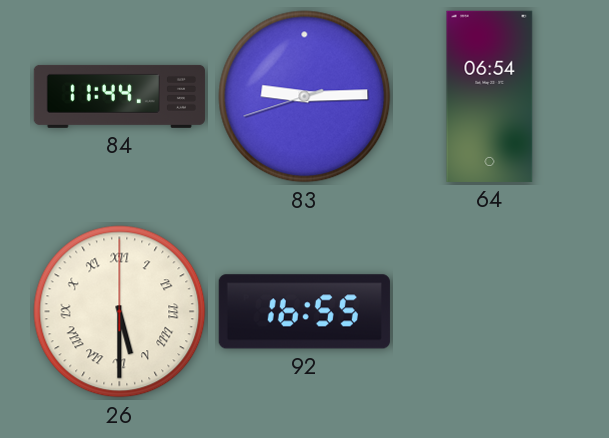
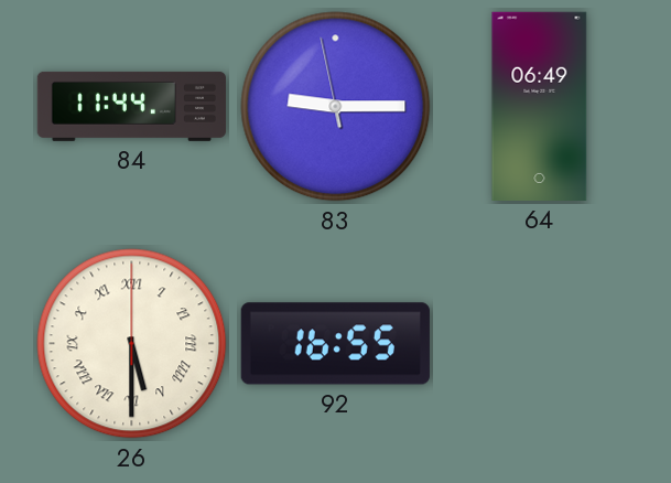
83: 9:14:42 -> 9:14:58
64: 06:54 -> 06:49
